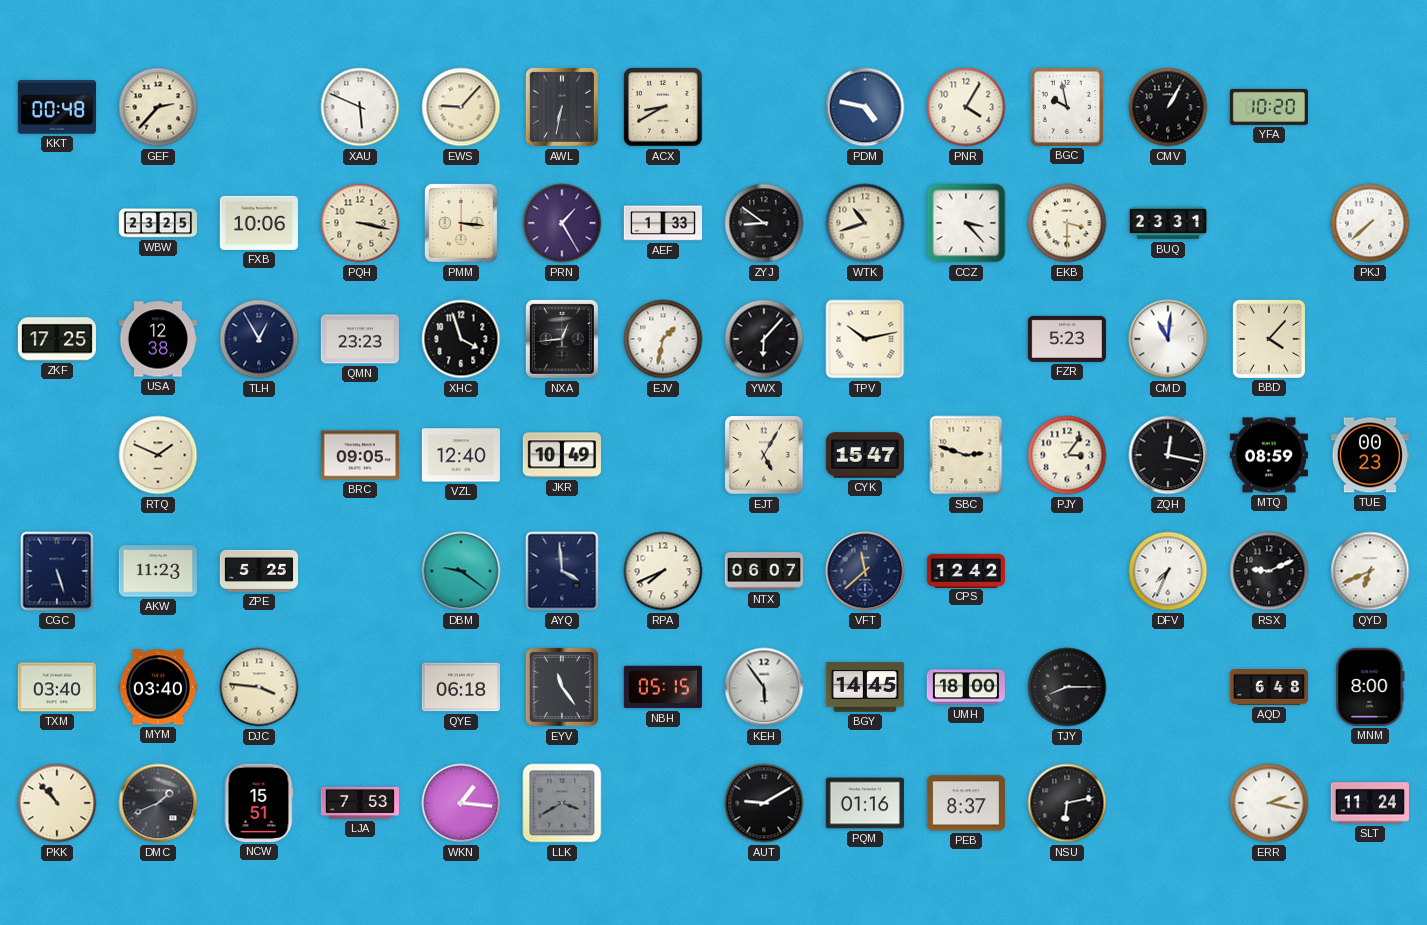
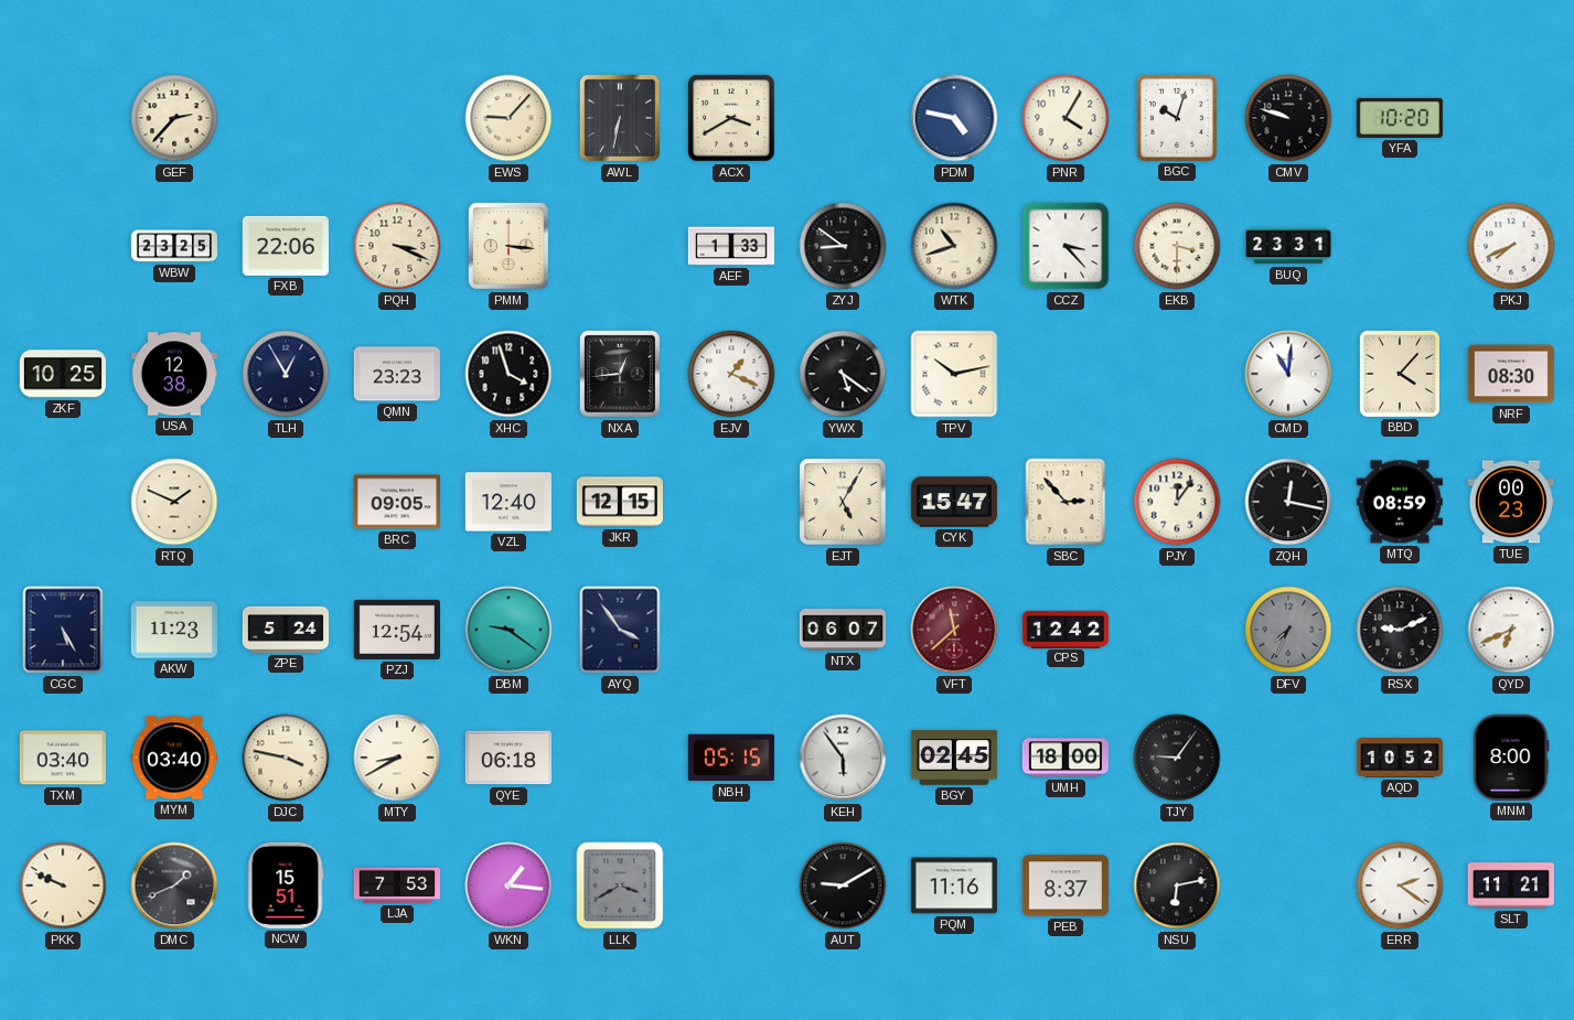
KKT: 00:48 -> none
XAU: 5:49 -> none
ACX: 8:40 -> 3:40
BGC: 9:58 -> 10:03
CMV: 1:05 -> 9:48
FXB: 10:06 -> 22:06
PQH: 3:17 -> 3:19
PRN: 1:25 -> none
PKJ: 7:38 -> 7:41
ZKF: 17:25 -> 10:25
EJV: 1:32 -> 1:19
YWX: 6:07 -> 5:21
FZR: 5:23 -> none
NRF: none -> 08:30
JKR: 10:49 -> 12:15
SBC: 2:48 -> 2:53
PJY: 3:06 -> 12:06
CGC: 5:27 -> 5:25
ZPE: 5:25 -> 5:24
PZJ: none -> 12:54
AYQ: 3:59 -> 3:54
RPA: 7:41 -> none
VFT dial: navy -> burgundy
DFV dial: white -> grey
DJC: 3:46 -> 3:47
MTY: none -> 8:40
EYV: 11:24 -> none
BGY: 14:45 -> 02:45
TJY: 8:15 -> 9:06
AQD: 6:48 -> 10:52
PKK: 10:53 -> 9:49
PQM: 01:16 -> 11:16
ERR: 2:17 -> 2:21
SLT: 11:24 -> 11:21
